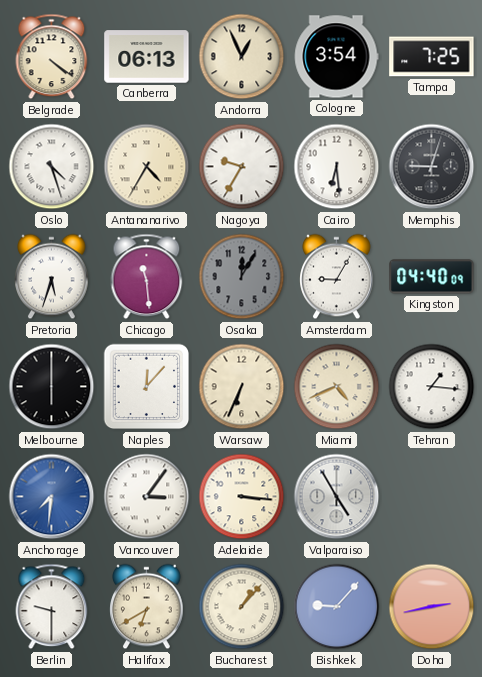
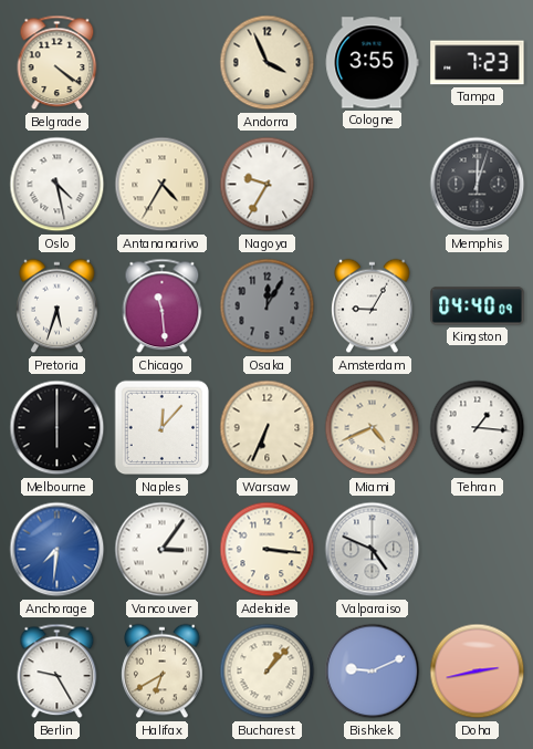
Canberra: 06:13 -> none
Andorra: 12:56 -> 3:56
Cologne: 3:54 -> 3:55
Tampa: 7:25 -> 7:23
Oslo: 4:27 -> 4:28
Cairo: 6:29 -> none
Memphis: 9:03 -> 12:03
Valparaiso: 4:55 -> 4:49
Berlin: 9:30 -> 9:25
Bishkek: 9:07 -> 9:11
